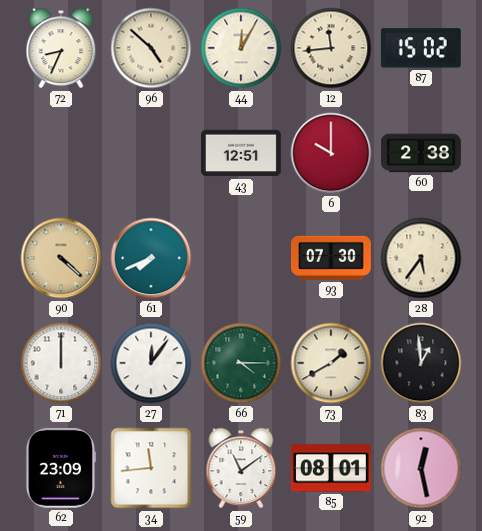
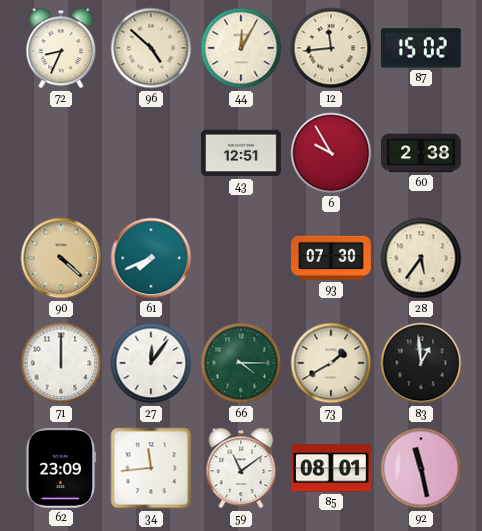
6: 10:00 -> 9:55
92: 12:28 -> 11:28
